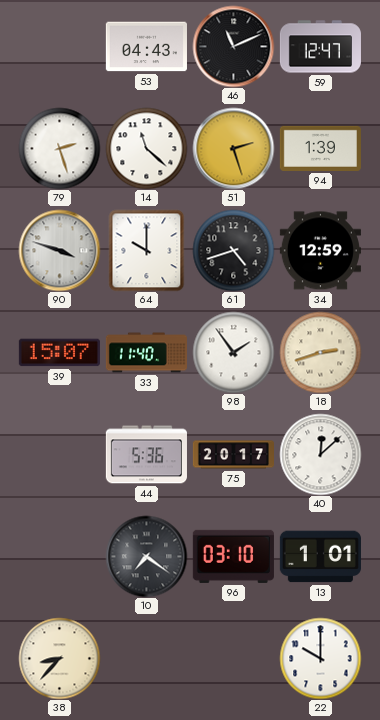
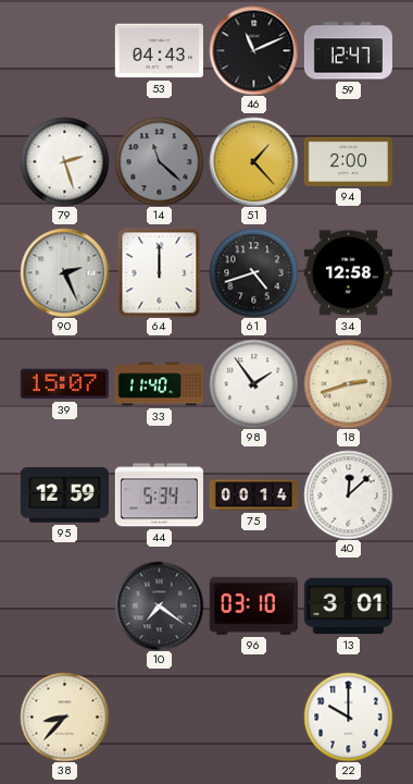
14 dial: white -> grey
51: 2:27 -> 1:23
94: 1:39 -> 2:00
90: 3:48 -> 2:26
64: 10:00 -> 12:00
34: 12:59 -> 12:58
95: none -> 12:59
44: 5:36 -> 5:34
75: 20:17 -> 00:14
13: 1:01 -> 3:01
